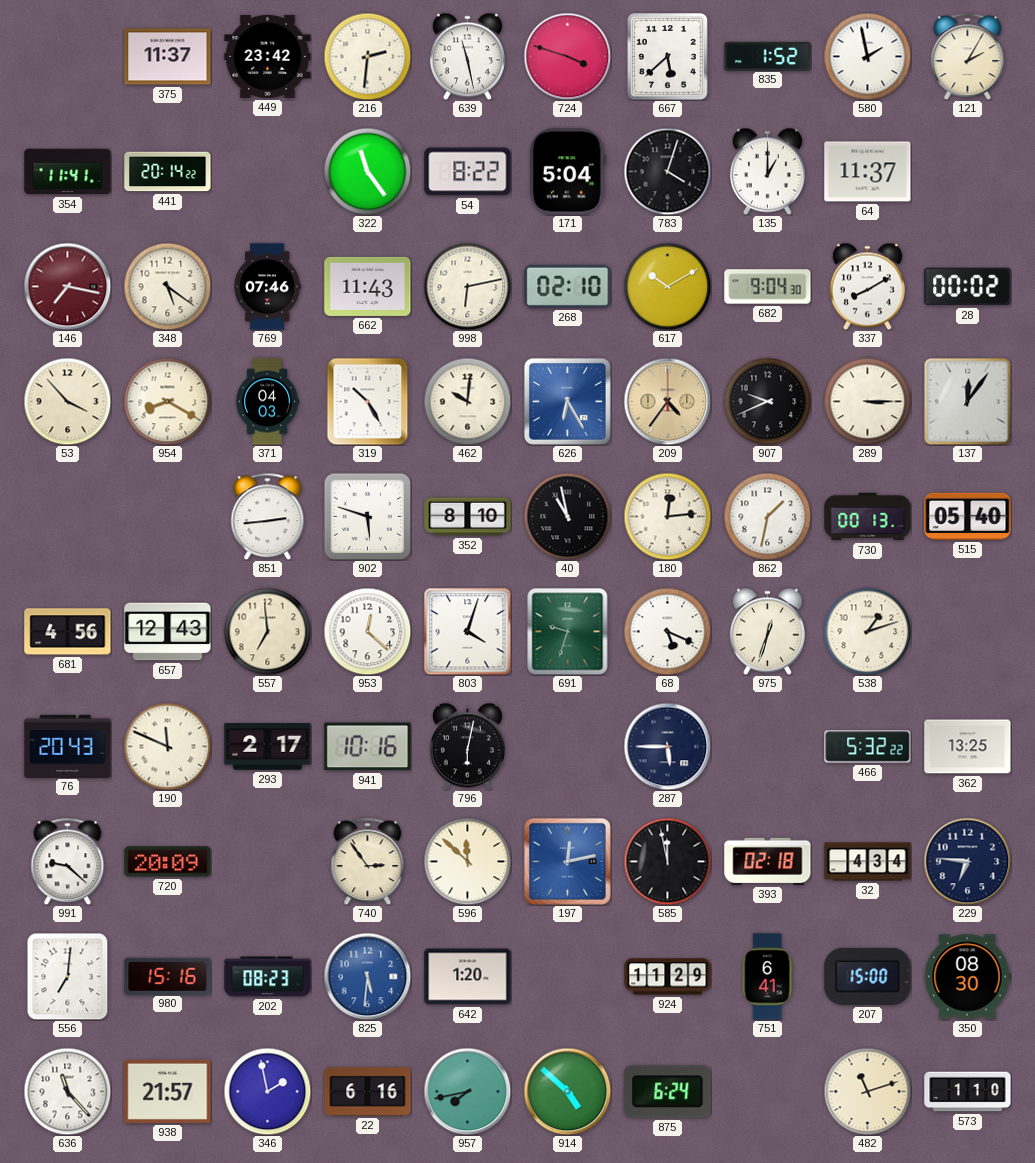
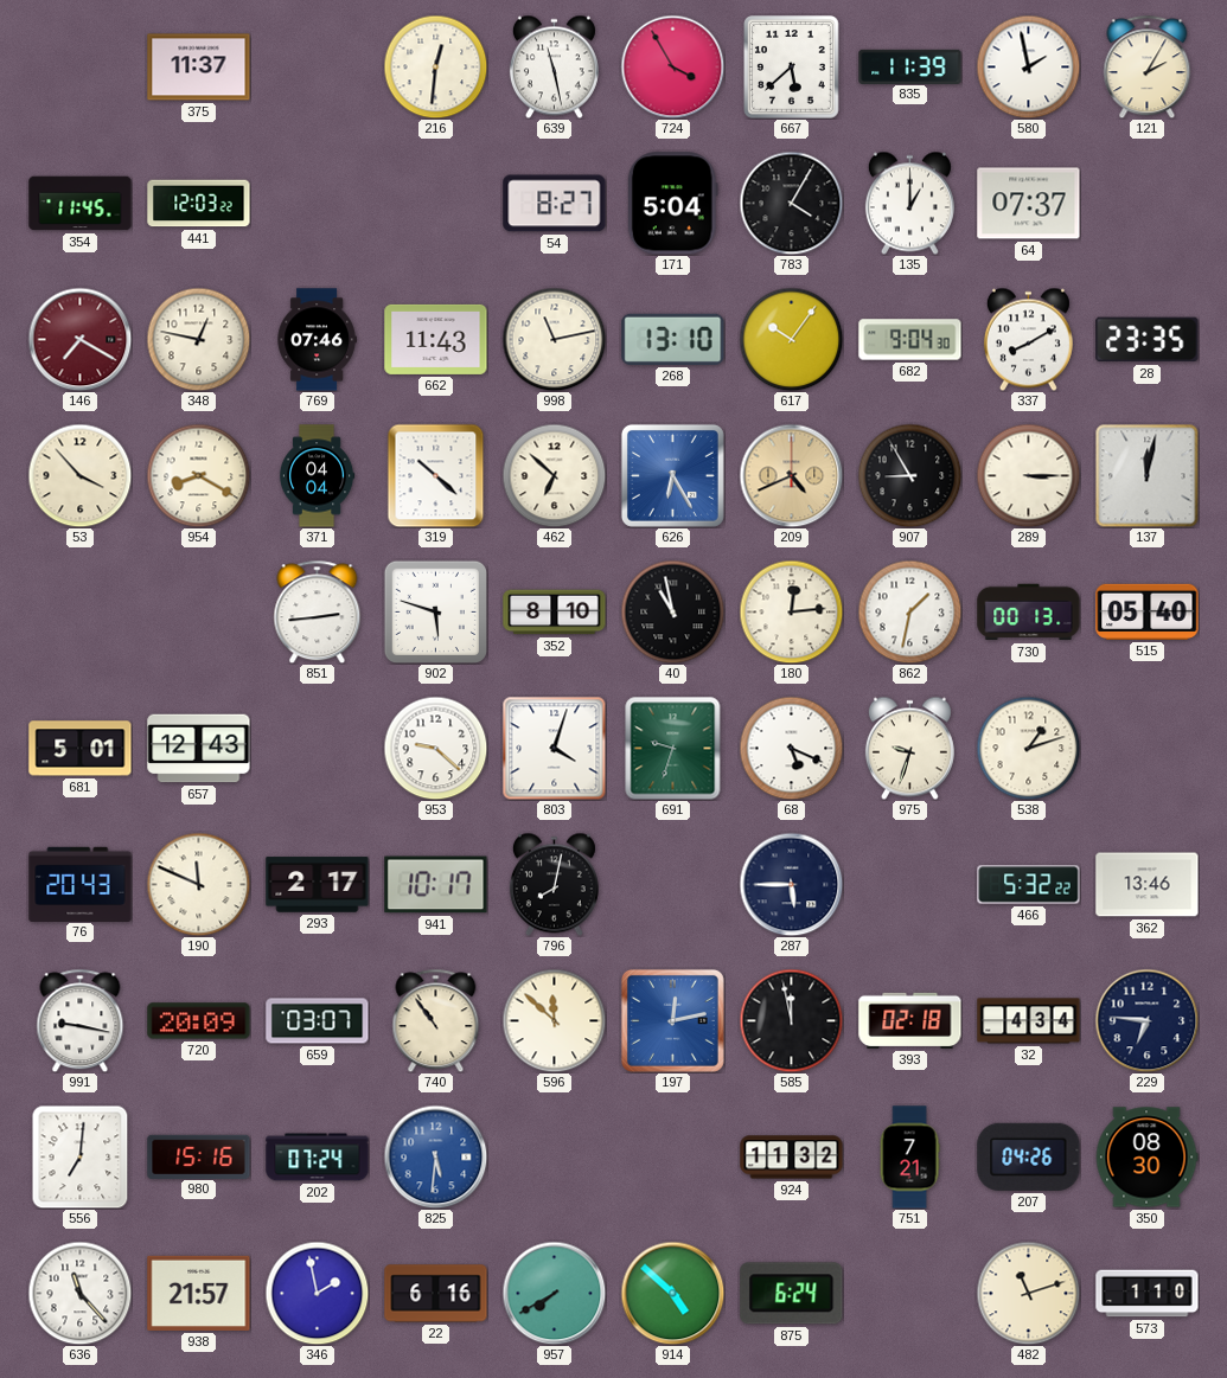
449: 23:42 -> none
216: 2:31 -> 12:31
724: 3:48 -> 3:55
835: 1:52 -> 11:39
354: 11:41 -> 11:45
441: 20:14 -> 12:03
322: 11:24 -> none
54: 8:22 -> 8:27
783: 4:03 -> 4:05
64: 11:37 -> 07:37
146: 7:17 -> 7:20
348: 5:21 -> 12:47
998: 6:13 -> 11:13
268: 02:10 -> 13:10
617: 10:10 -> 10:06
28: 00:02 -> 23:35
371: 04:03 -> 04:04
319: 10:25 -> 10:22
462: 10:01 -> 6:52
209: 4:36 -> 4:41
907: 9:41 -> 8:55
137: 12:06 -> 12:02
681: 4:56 -> 5:01
557: 6:59 -> none
953: 12:22 -> 9:22
975: 12:33 -> 9:33
941: 10:16 -> 10:17
796: 6:02 -> 8:02
362: 13:25 -> 13:46
991: 9:22 -> 9:17
659: none -> 03:07
740: 2:54 -> 10:54
202: 08:23 -> 07:24
642: 1:20 -> none
924: 11:29 -> 11:32
751: 6:41 -> 7:21
207: 15:00 -> 04:26
957: 7:43 -> 7:40
